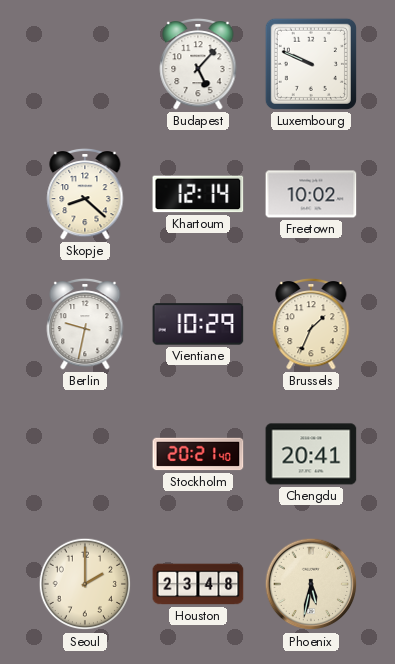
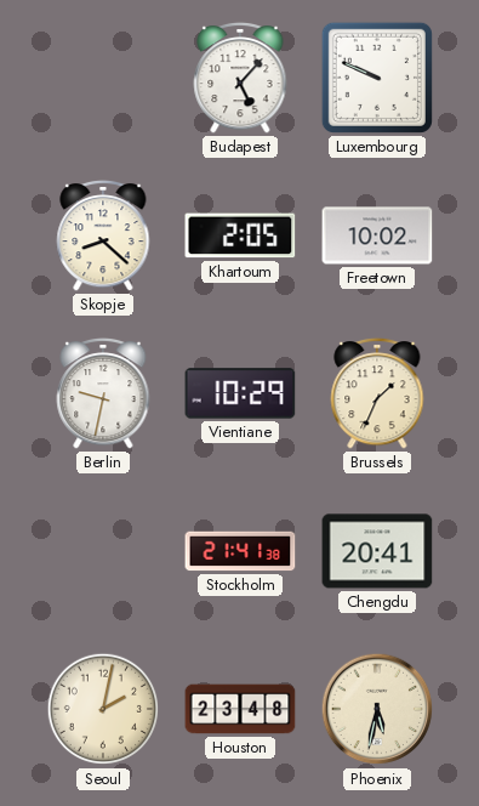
Khartoum: 12:14 -> 2:05
Stockholm: 20:21 -> 21:41
Seoul: 2:00 -> 2:02
